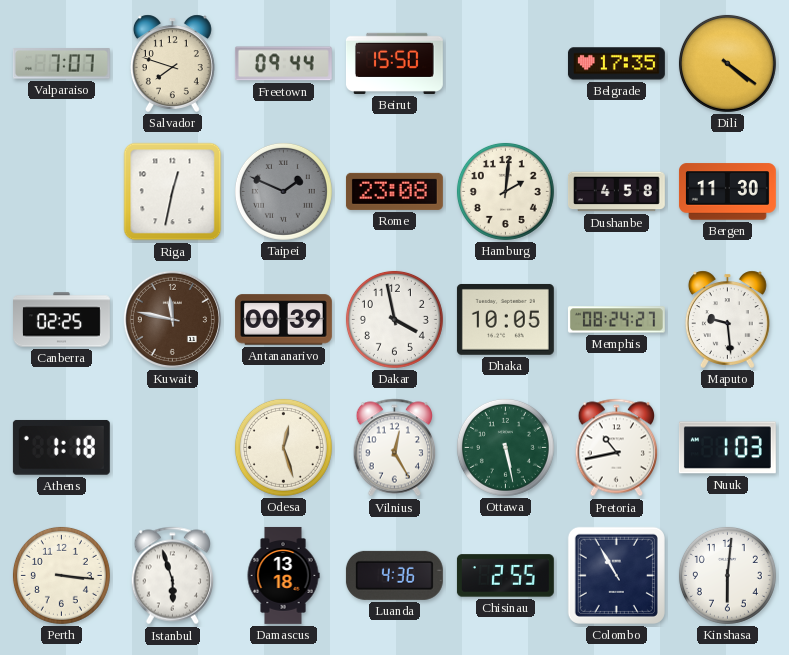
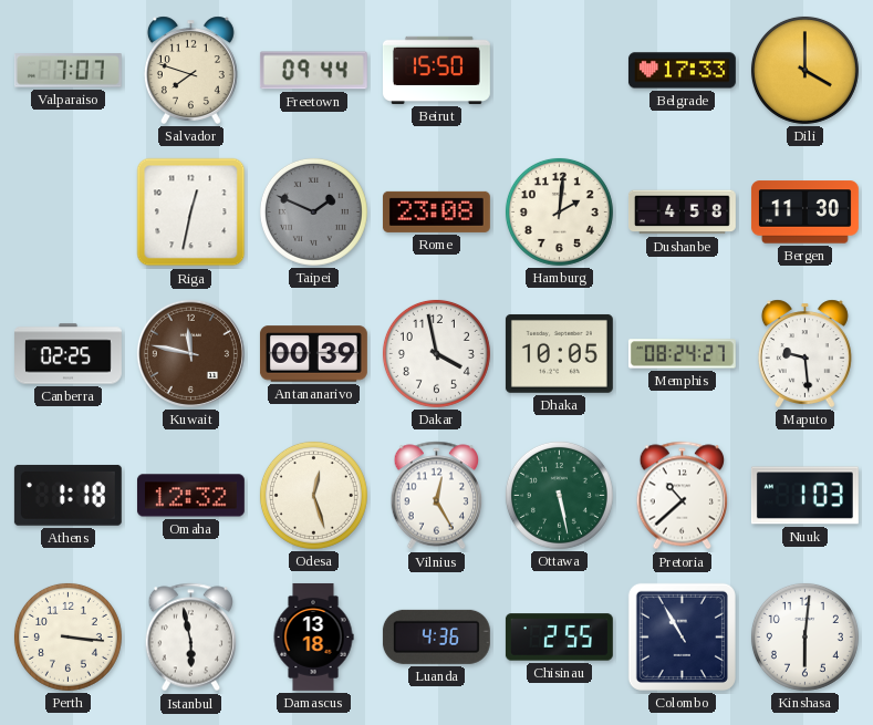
Belgrade: 17:35 -> 17:33
Dili: 4:21 -> 4:00
Omaha: none -> 12:32
Pretoria: 10:43 -> 10:38
Istanbul: 5:57 -> 5:58
